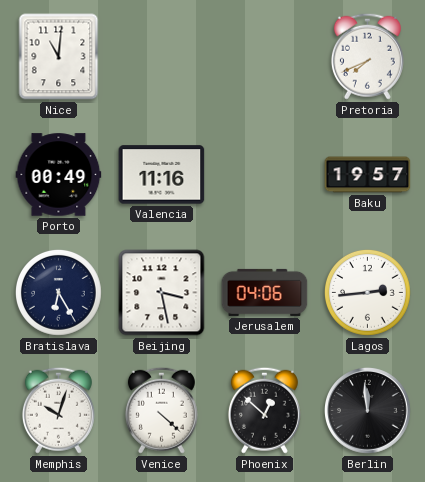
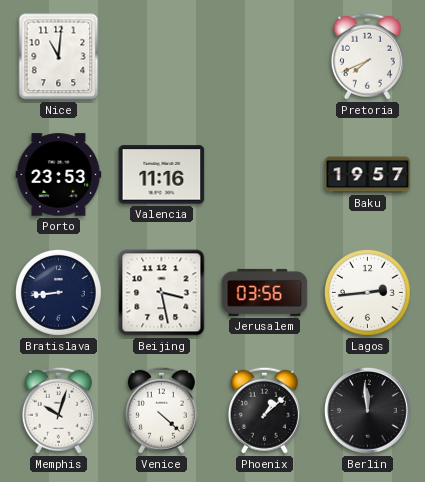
Porto: 00:49 -> 23:53
Bratislava: 6:25 -> 8:44
Jerusalem: 04:06 -> 03:56
Phoenix: 12:52 -> 1:08
